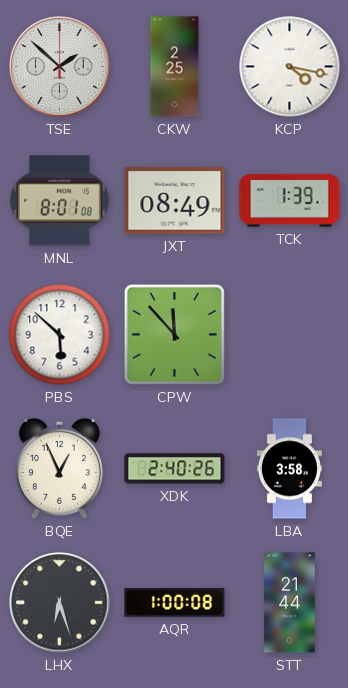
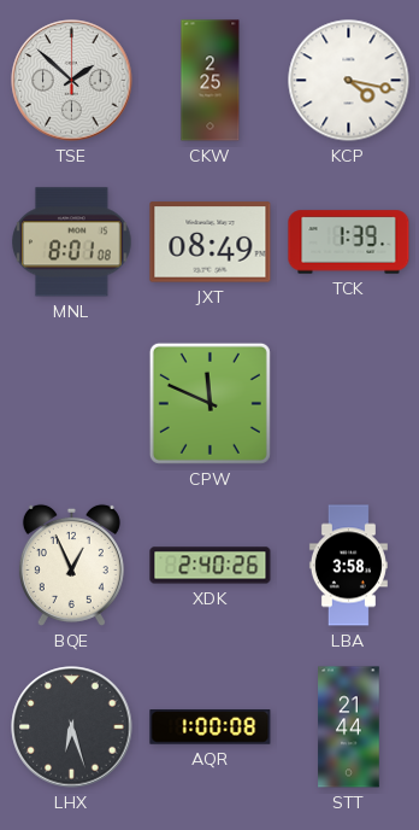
PBS: 5:52 -> none
CPW: 11:53 -> 11:49
